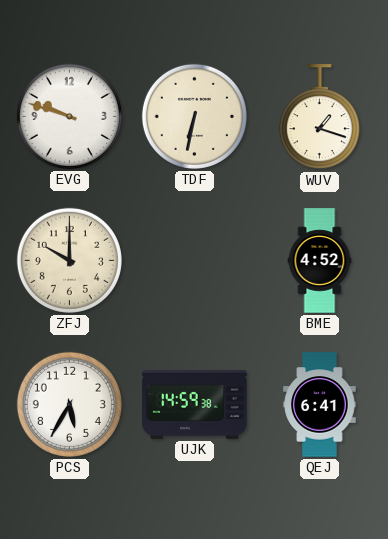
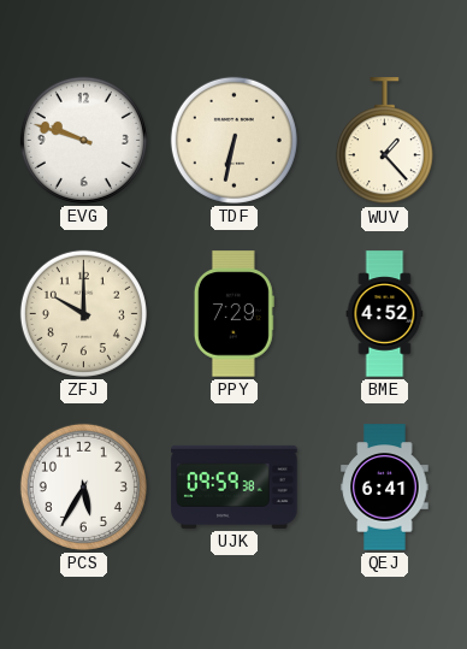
WUV: 1:18 -> 1:23
PPY: none -> 7:29
UJK: 14:59 -> 09:59
